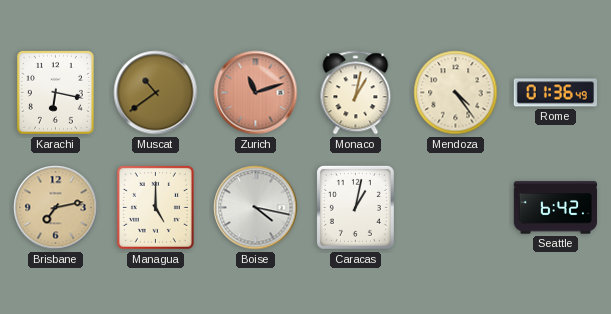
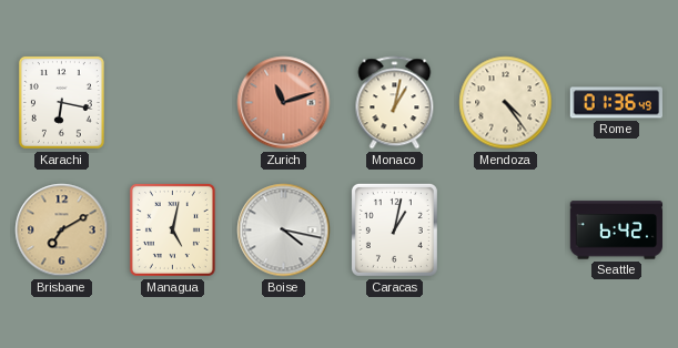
Muscat: 10:39 -> none
Brisbane: 7:13 -> 7:10
Managua: 5:00 -> 5:02
